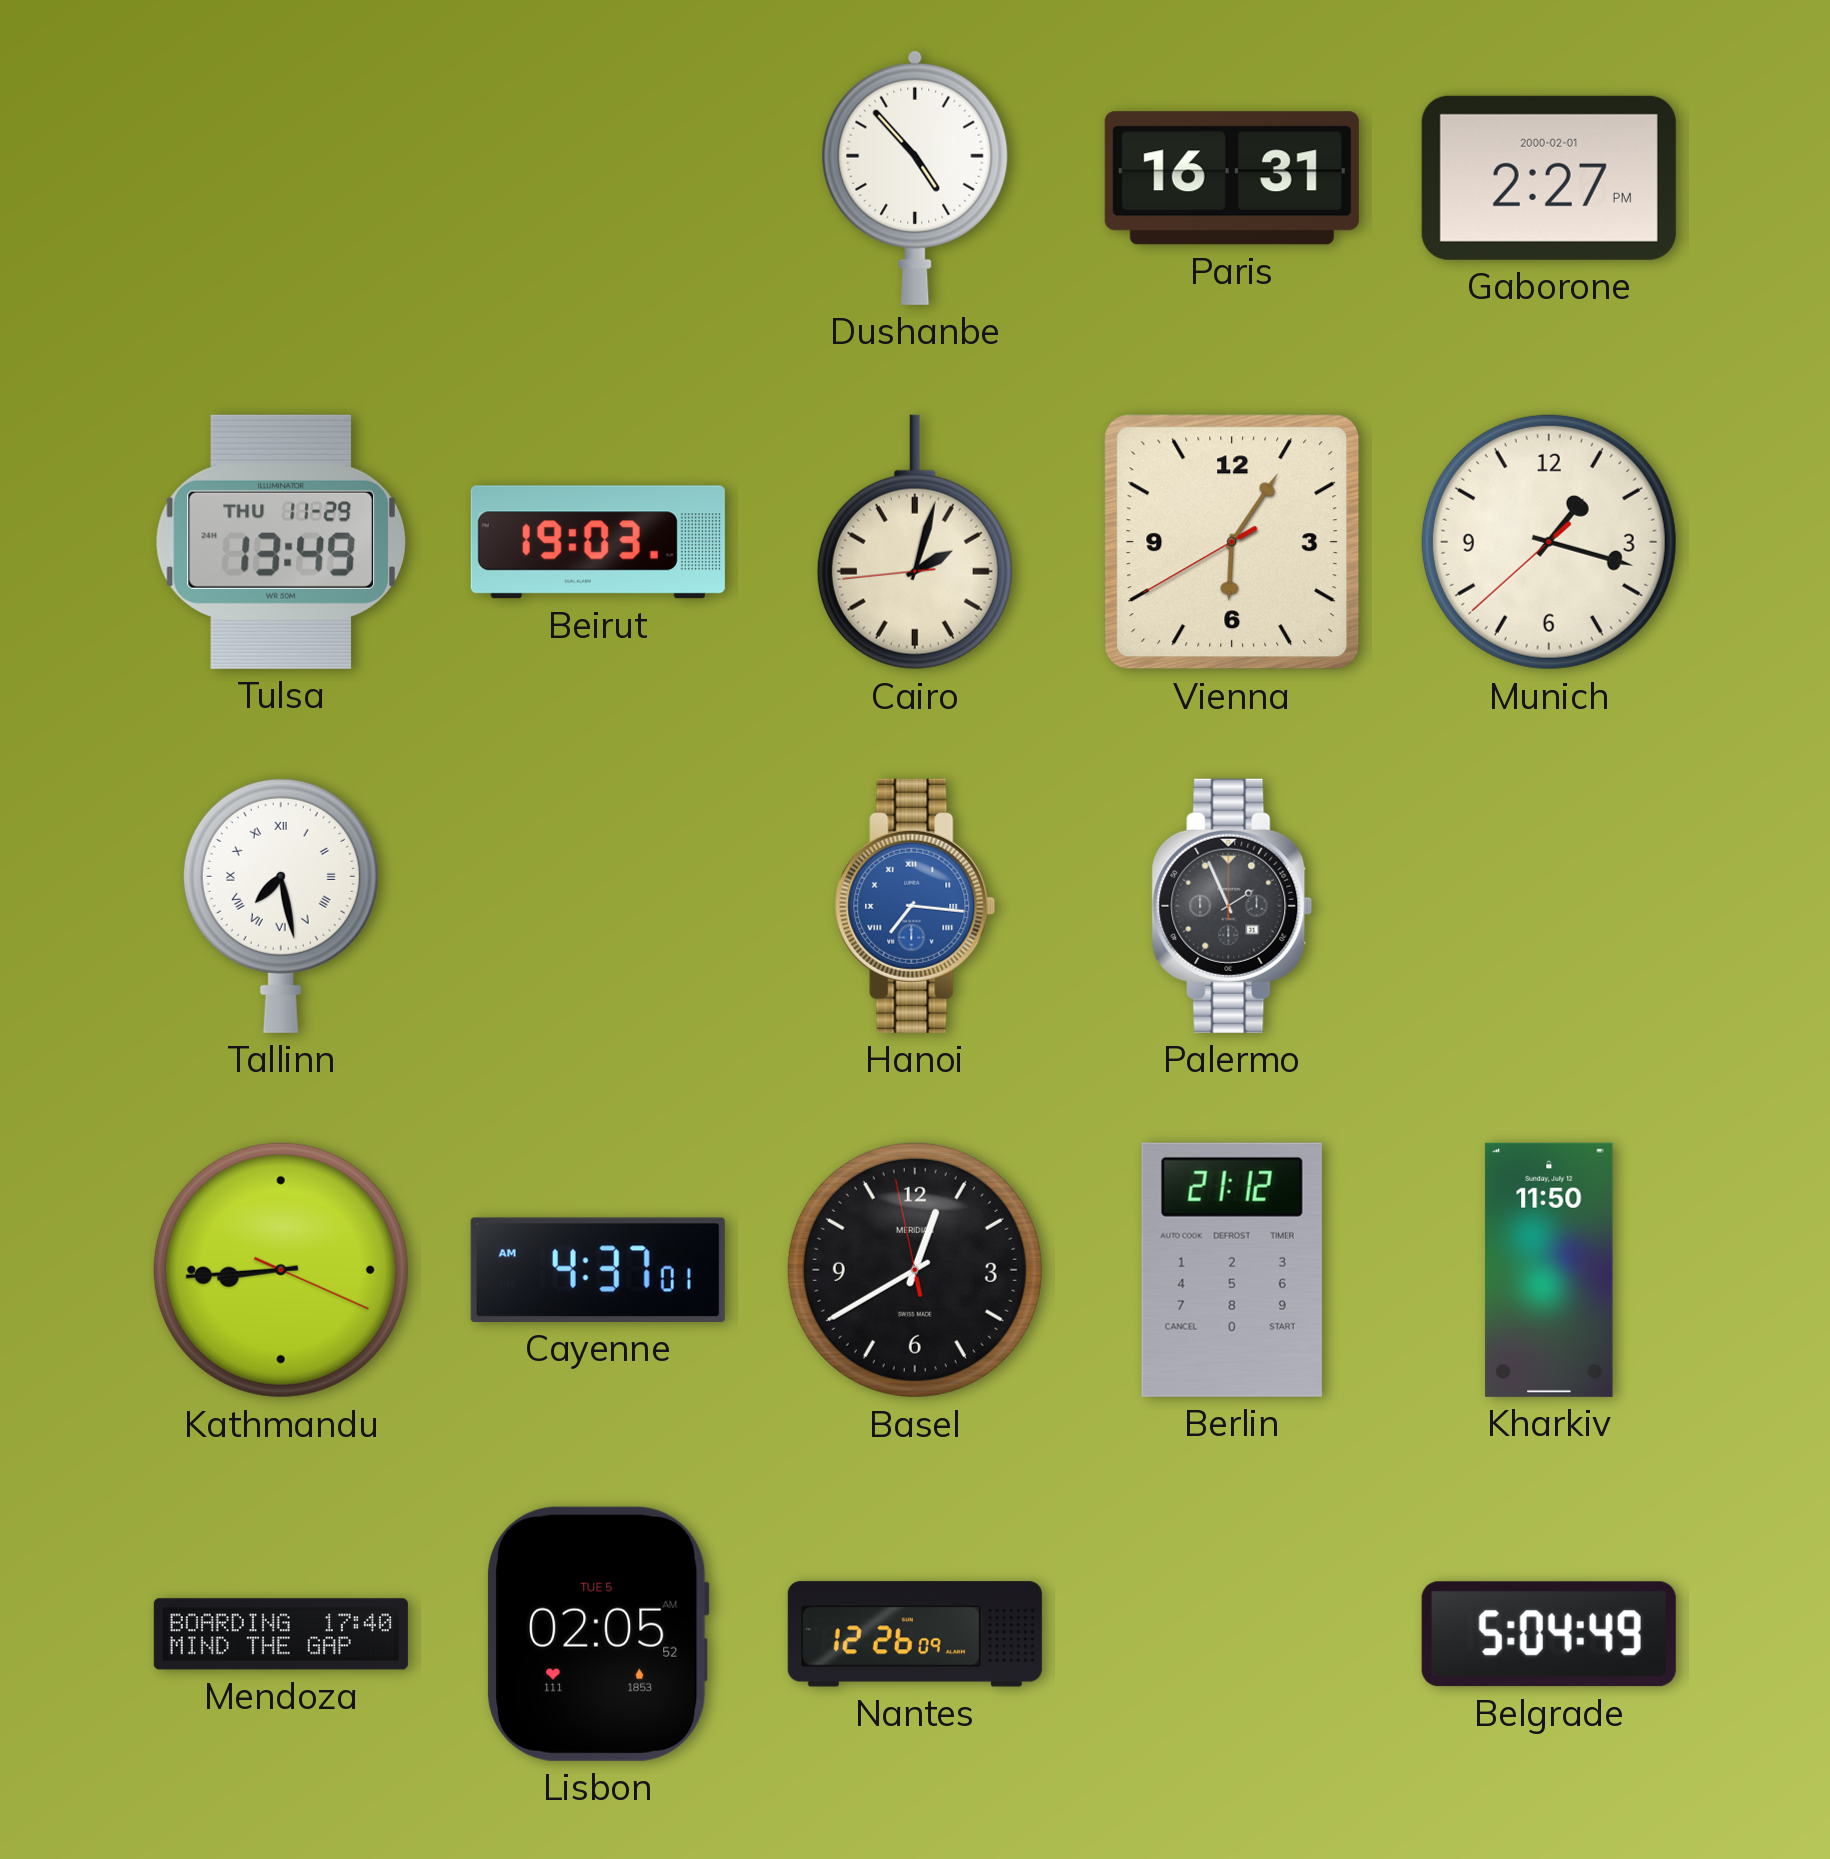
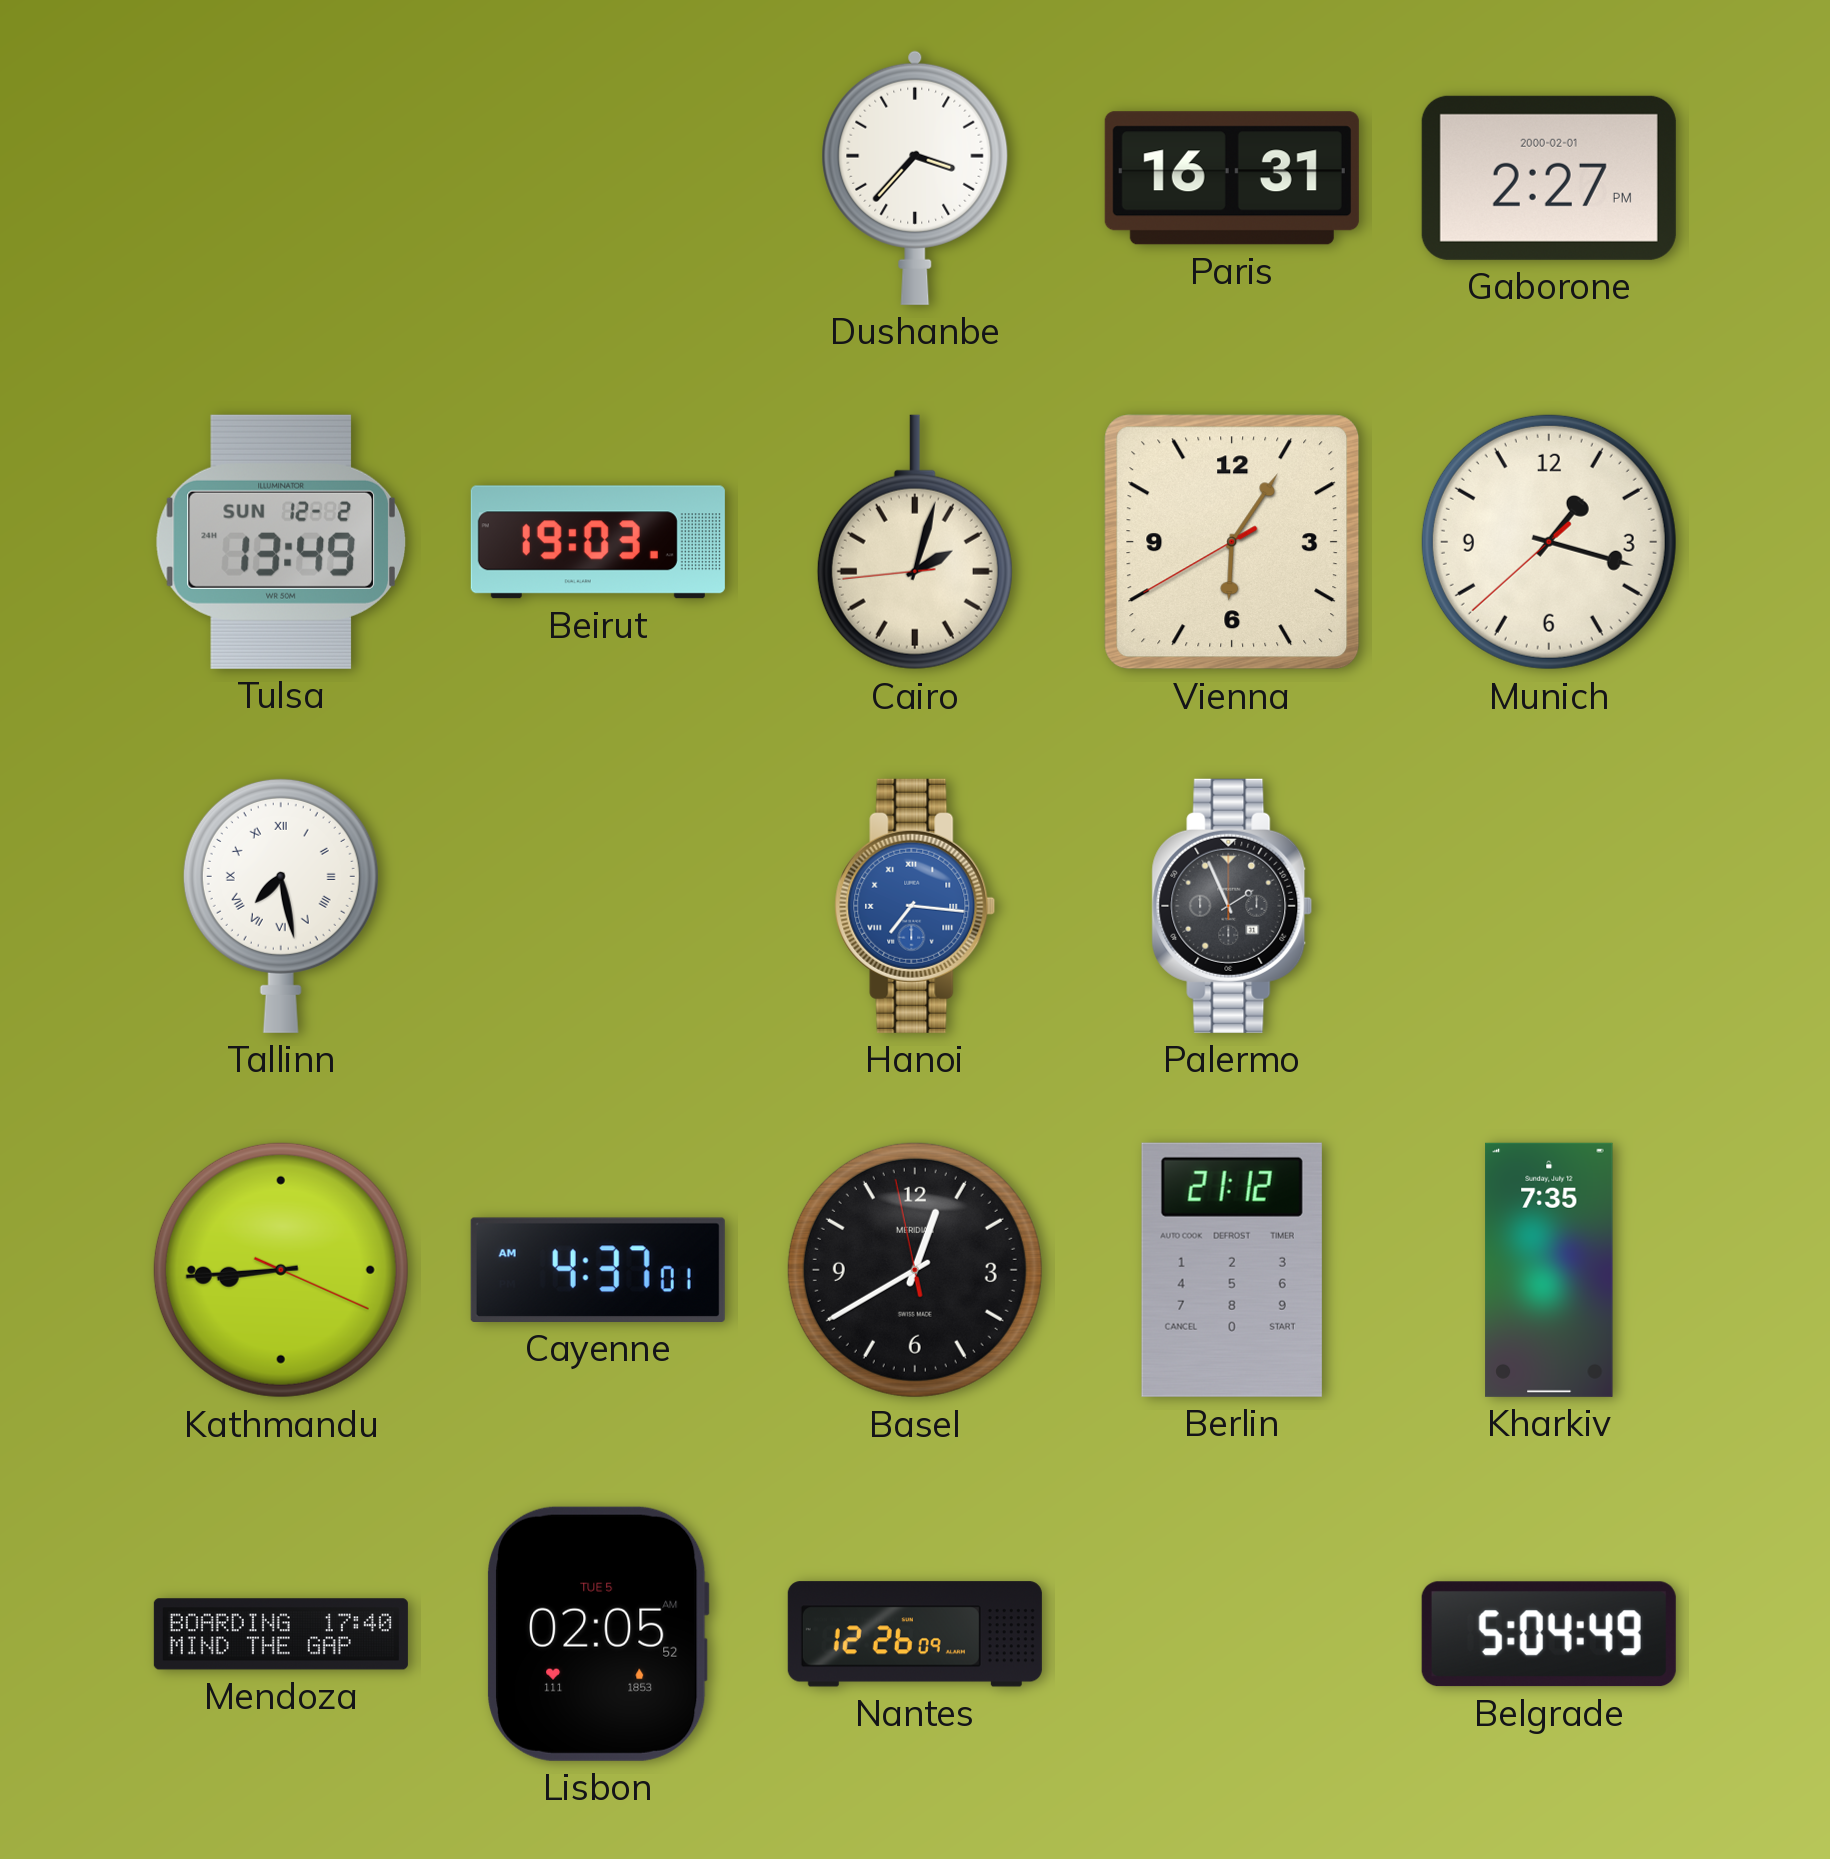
Dushanbe: 4:53 -> 3:37
Tulsa date: THU 11-29 -> SUN 12-2
Kharkiv: 11:50 -> 7:35
